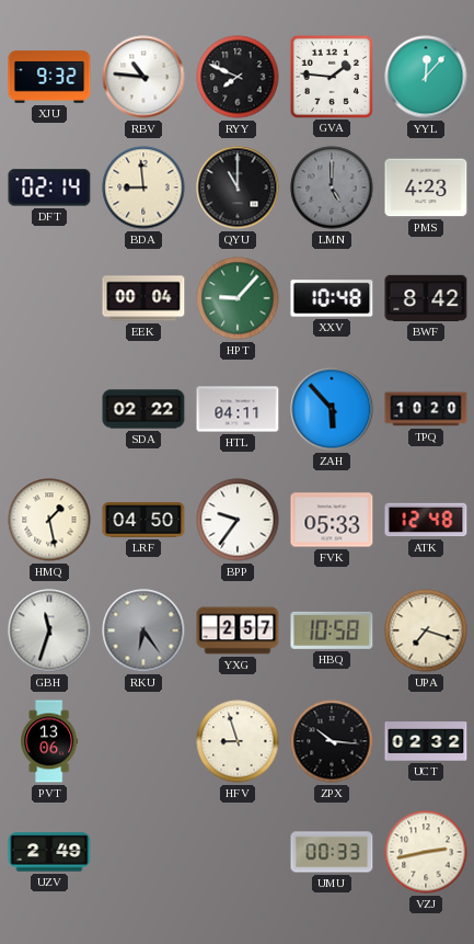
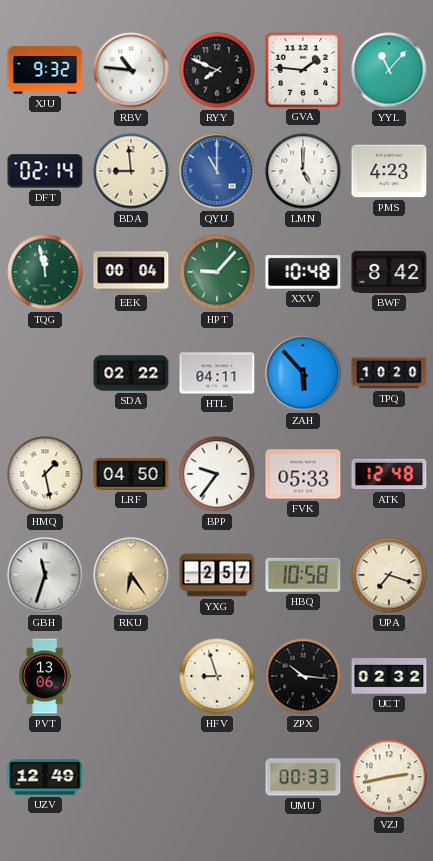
YYL: 12:07 -> 11:07
QYU dial: black -> blue
LMN dial: grey -> white
TQG: none -> 11:58
RKU dial: grey -> champagne
UZV: 2:49 -> 12:49
